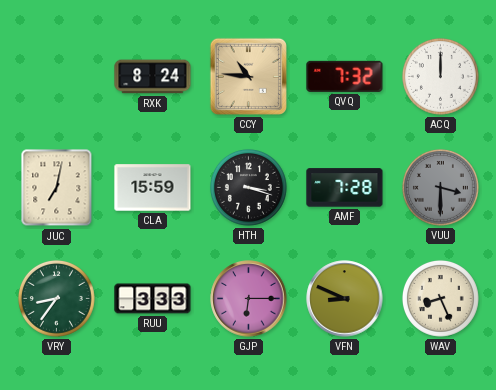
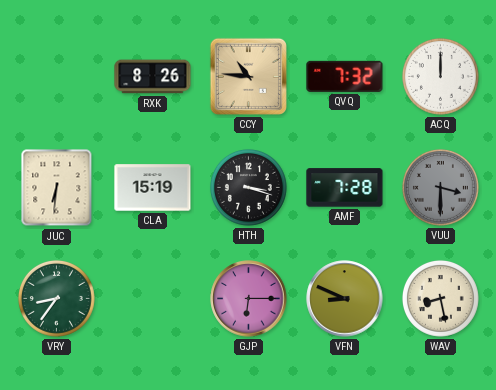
RXK: 8:24 -> 8:26
JUC: 7:02 -> 6:31
CLA: 15:59 -> 15:19
RUU: 3:33 -> none
WAV: 8:26 -> 8:28
